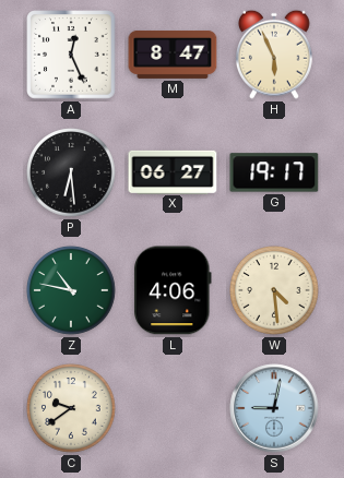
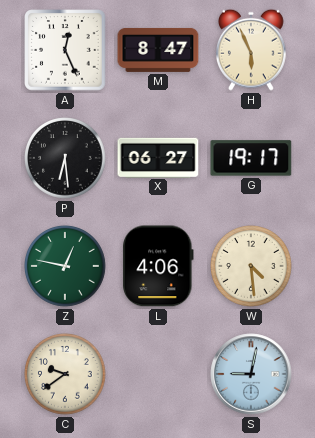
Z: 10:47 -> 12:47
